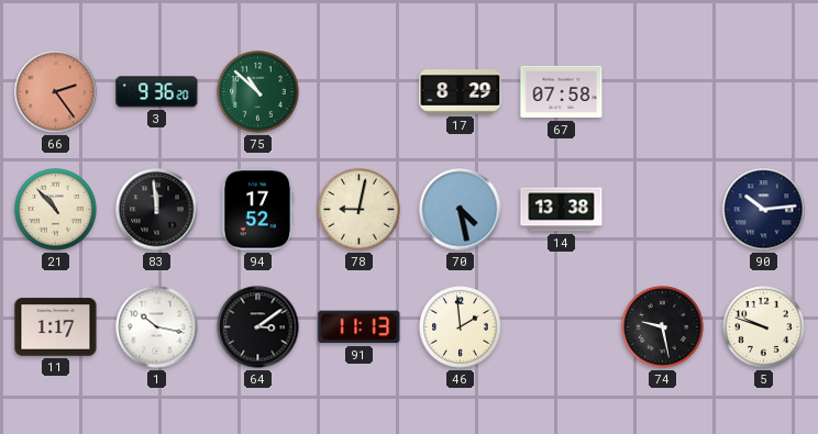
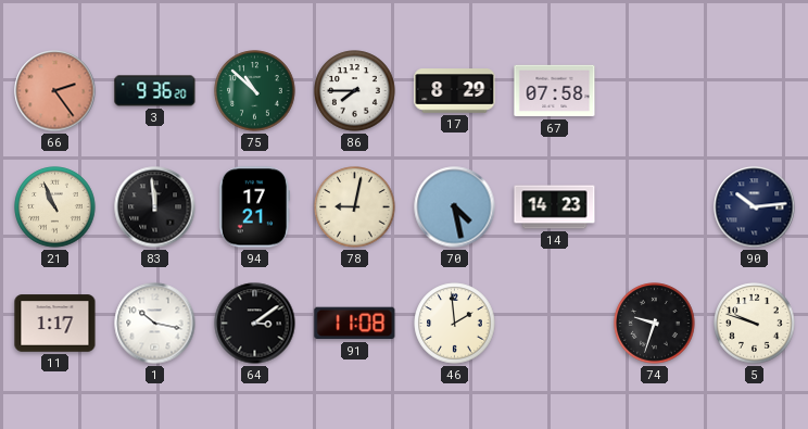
86: none -> 7:45
21: 10:53 -> 10:56
94: 17:52 -> 17:21
14: 13:38 -> 14:23
91: 11:13 -> 11:08
74: 9:28 -> 9:33
